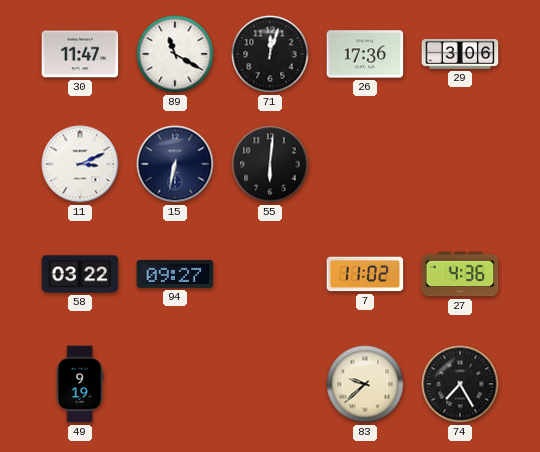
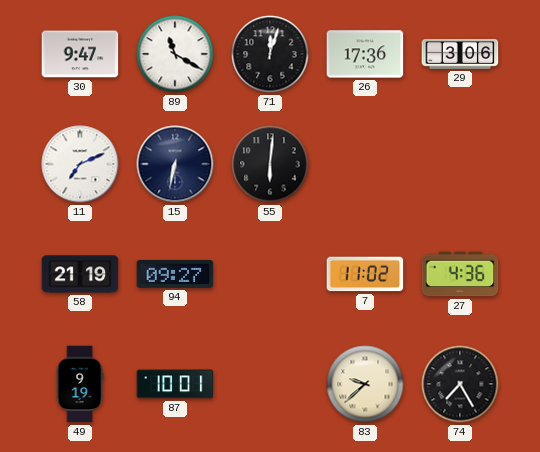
30: 11:47 -> 9:47
11: 3:11 -> 7:11
58: 03:22 -> 21:19
87: none -> 10:01
